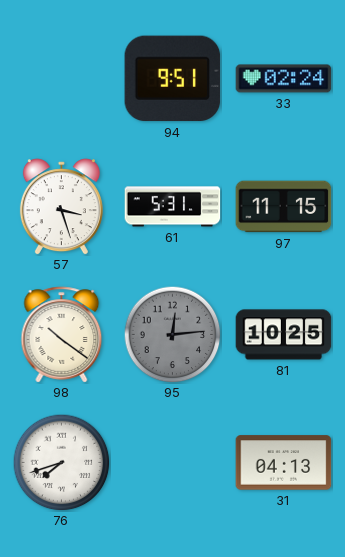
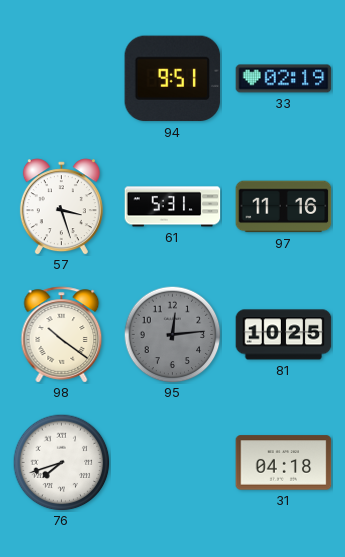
33: 02:24 -> 02:19
97: 11:15 -> 11:16
31: 04:13 -> 04:18
